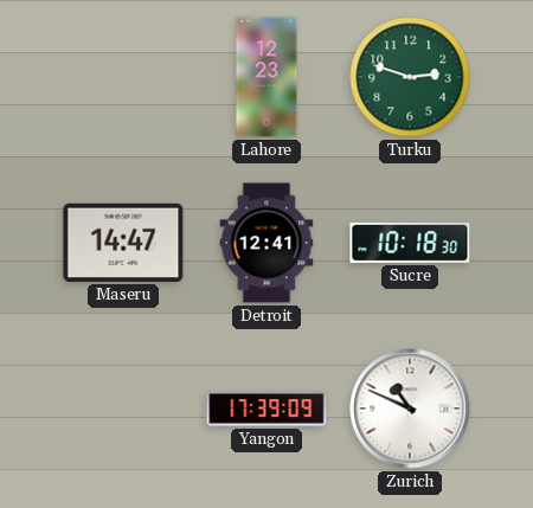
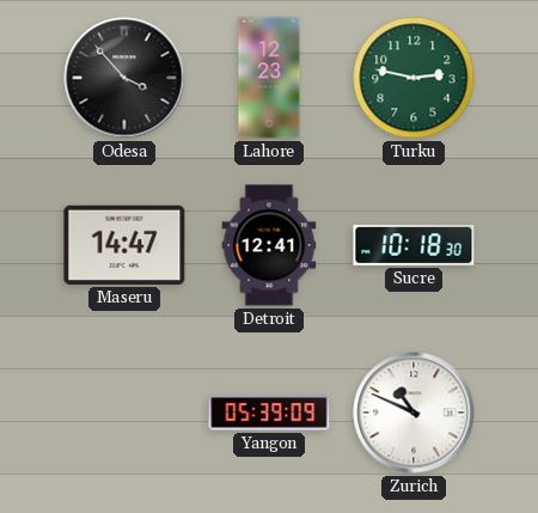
Odesa: none -> 3:53
Turku: 2:48 -> 2:47
Yangon: 17:39 -> 05:39
